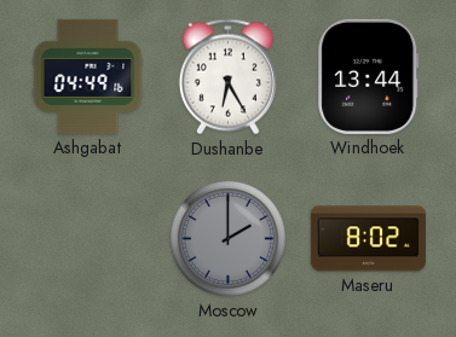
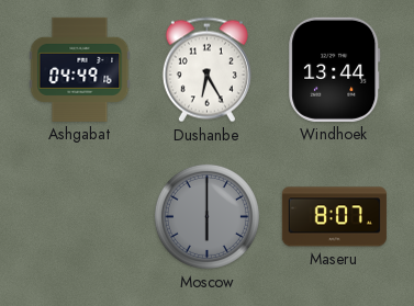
Moscow: 2:00 -> 6:00
Maseru: 8:02 -> 8:07
